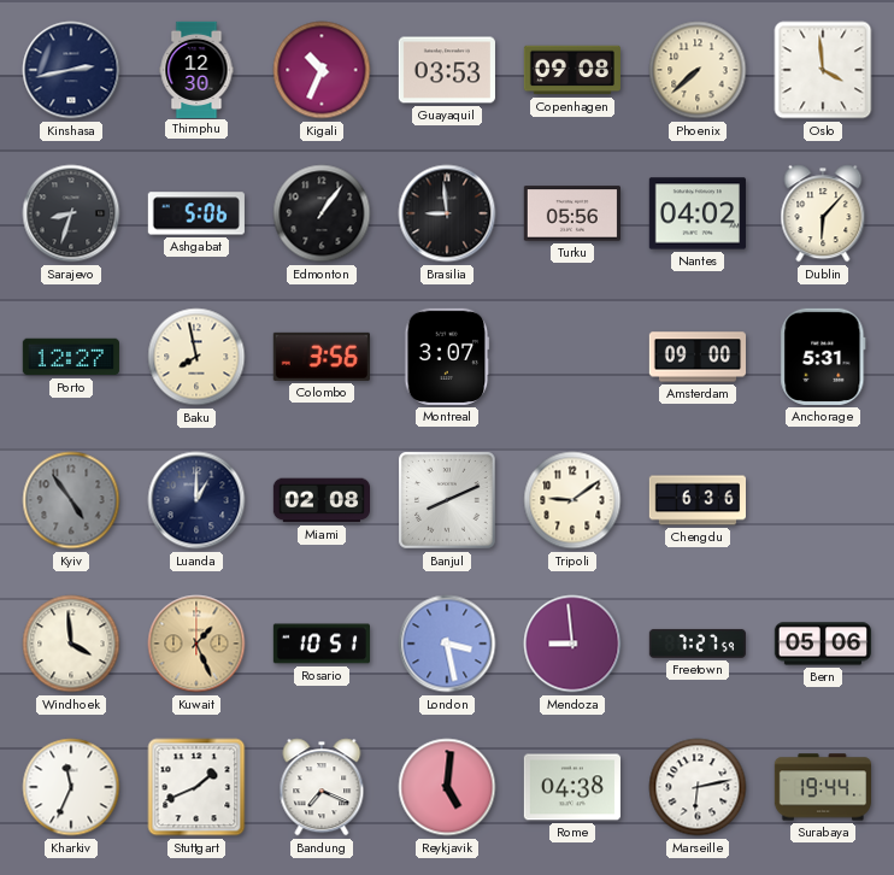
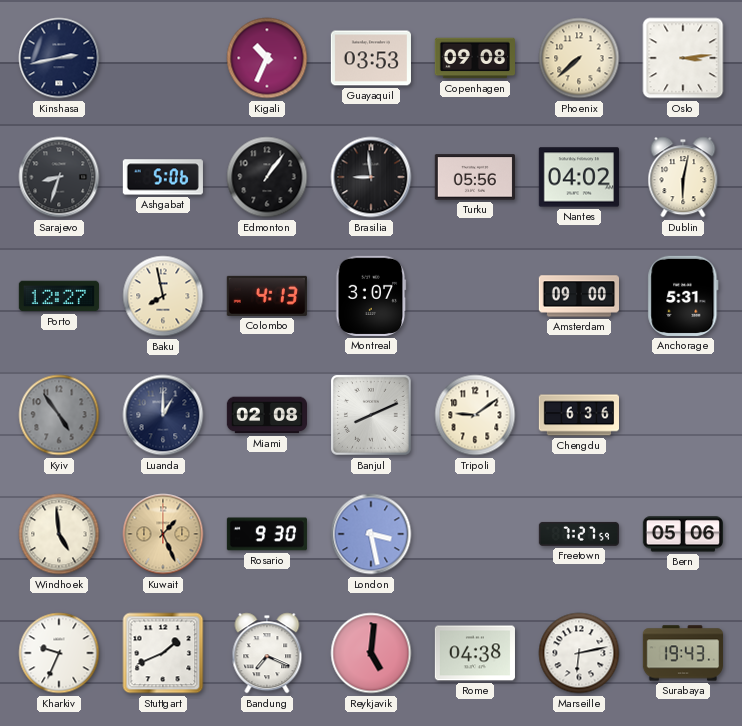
Thimphu: 12:30 -> none
Oslo: 3:59 -> 3:14
Dublin: 6:07 -> 6:02
Colombo: 3:56 -> 4:13
Windhoek: 3:59 -> 4:59
Rosario: 10:51 -> 9:30
Mendoza: 8:59 -> none
Kharkiv: 11:34 -> 9:34
Surabaya: 19:44 -> 19:43
